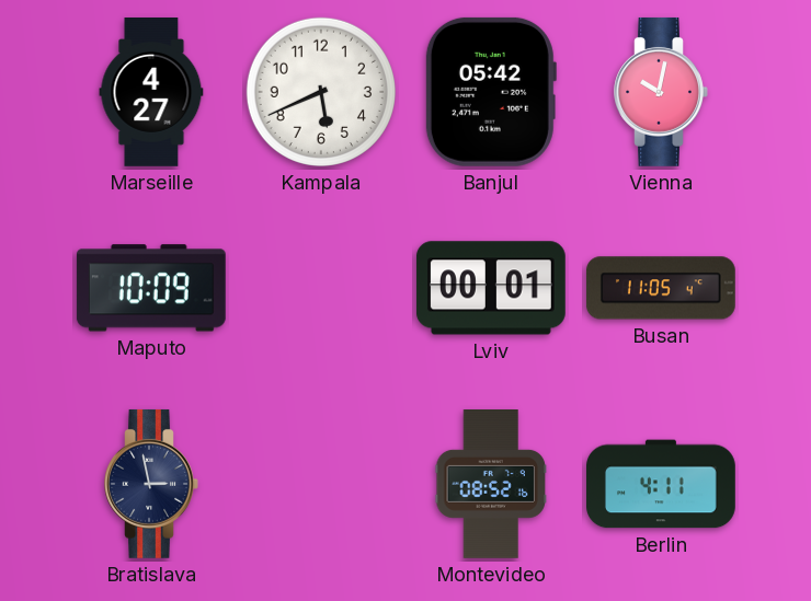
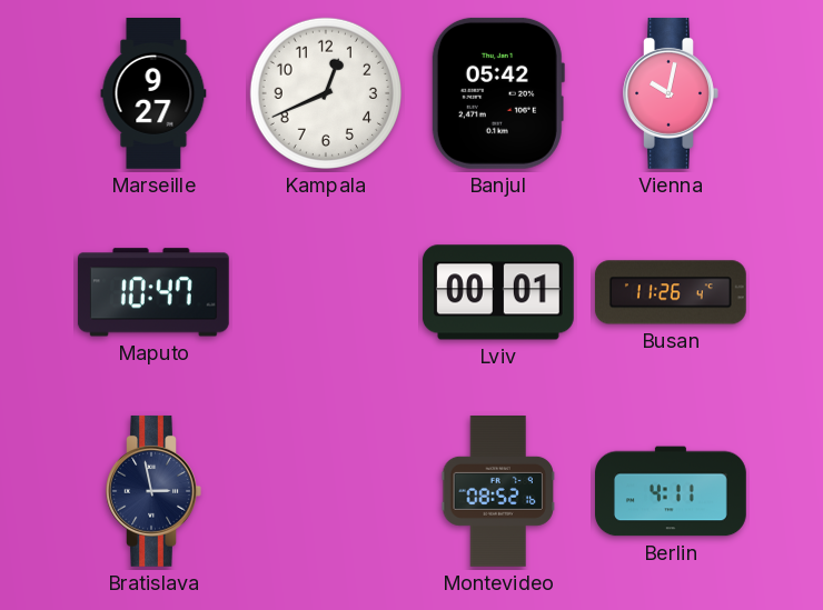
Marseille: 4:27 -> 9:27
Kampala: 5:41 -> 12:41
Maputo: 10:09 -> 10:47
Busan: 11:05 -> 11:26
